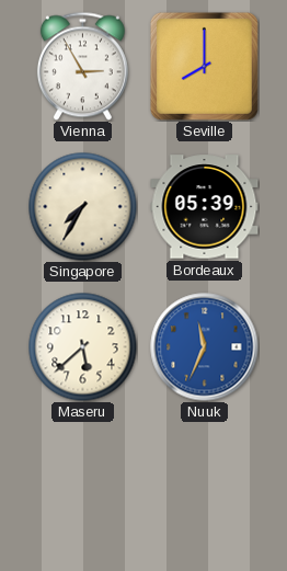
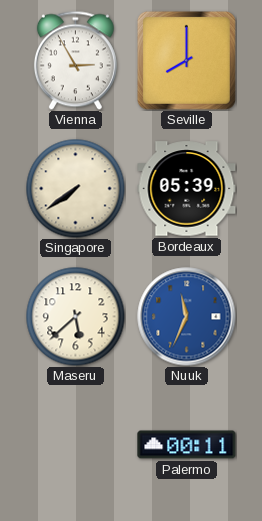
Singapore: 7:35 -> 7:39
Palermo: none -> 00:11
